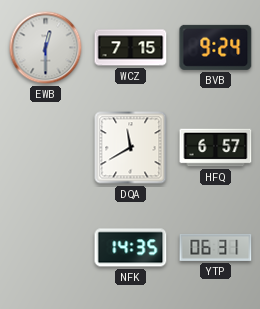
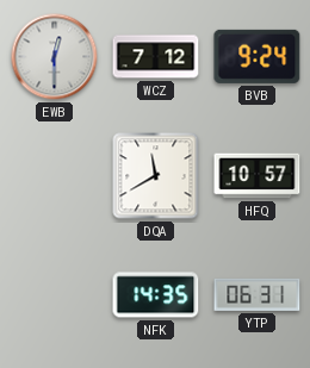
WCZ: 7:15 -> 7:12
HFQ: 6:57 -> 10:57
